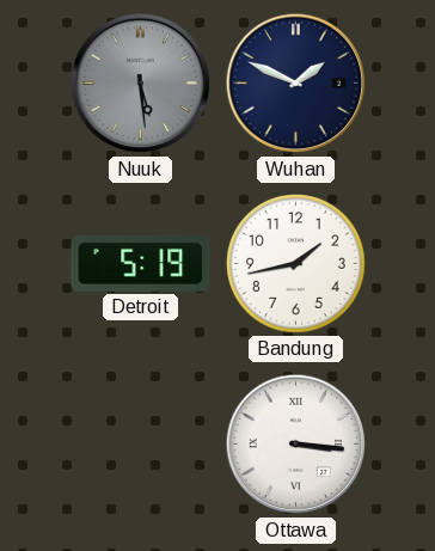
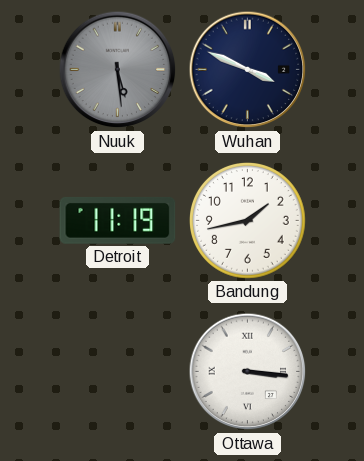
Wuhan: 1:49 -> 3:49
Detroit: 5:19 -> 11:19
